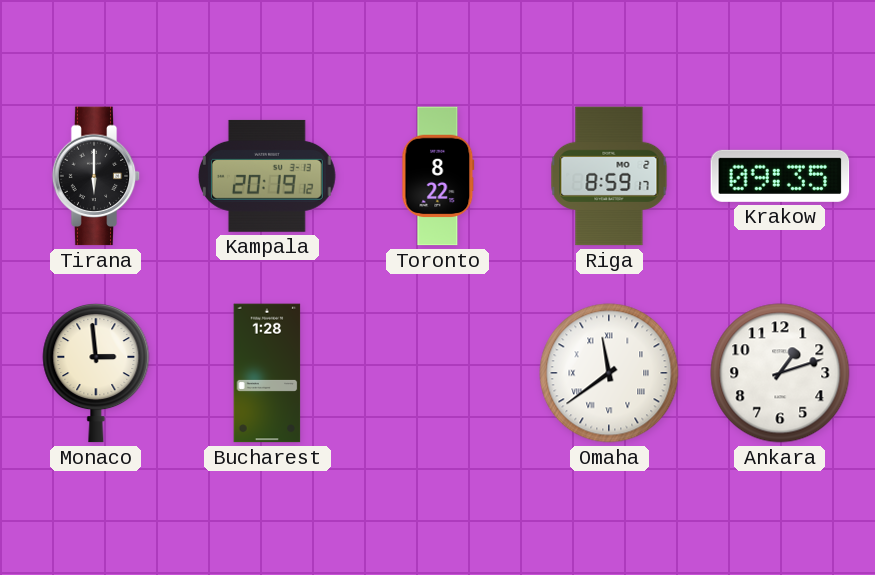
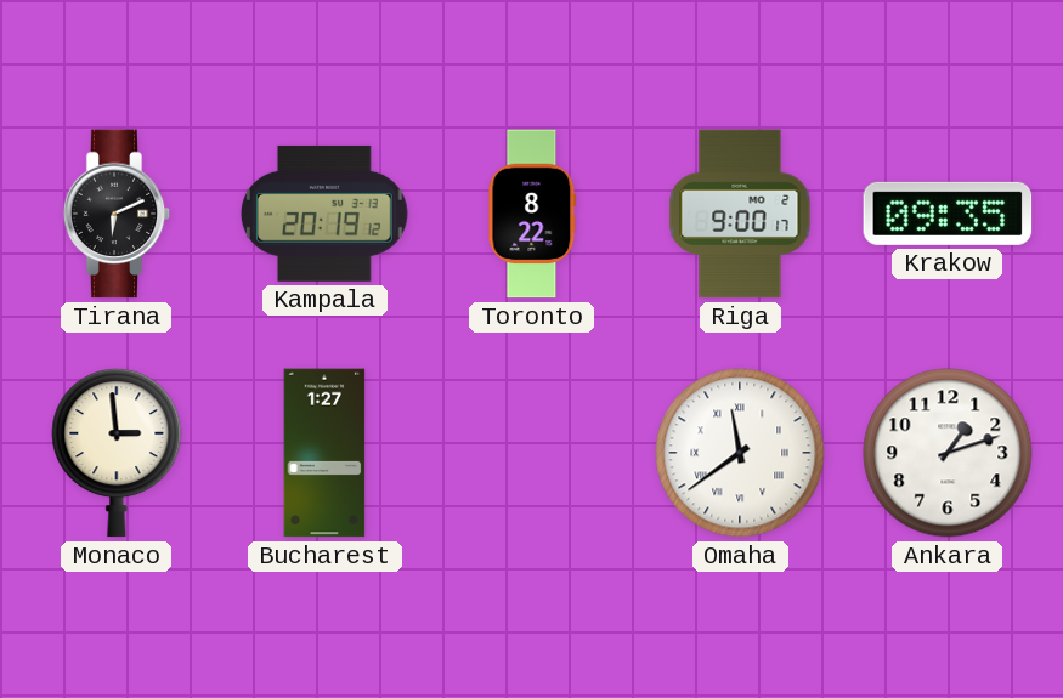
Tirana: 6:00 -> 6:11
Riga: 8:59 -> 9:00
Bucharest: 1:28 -> 1:27
